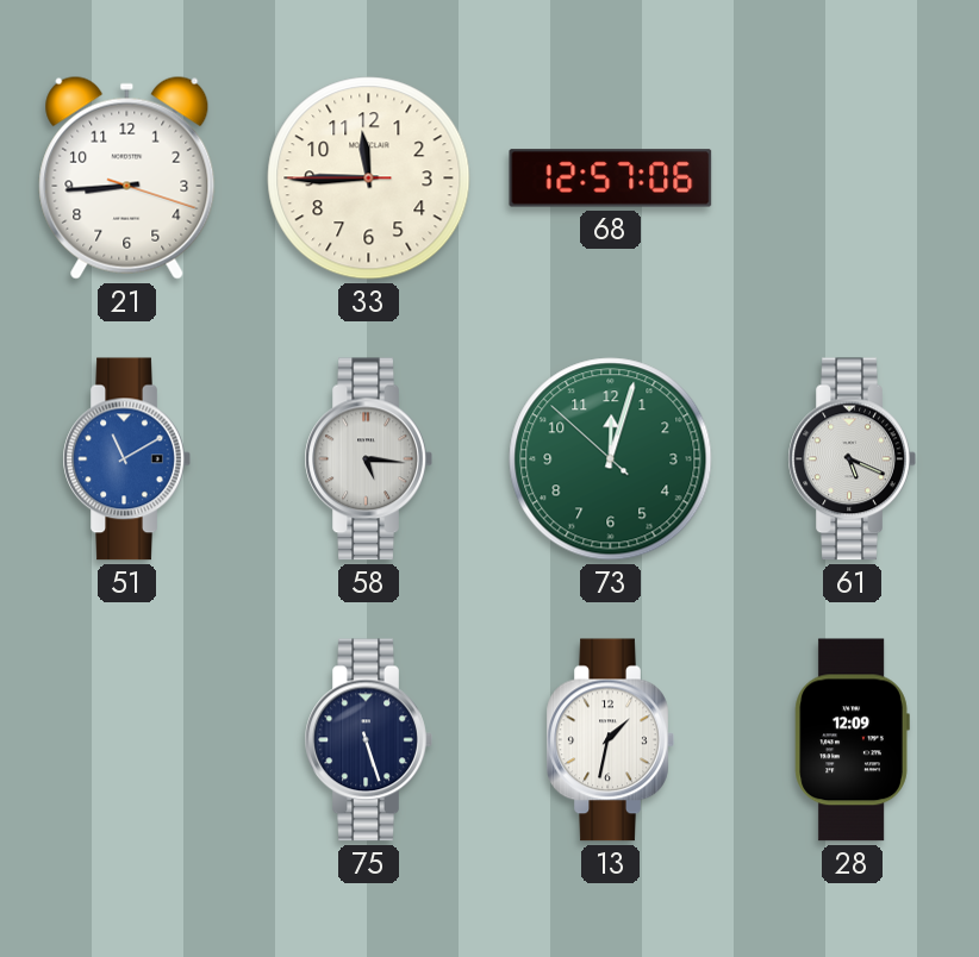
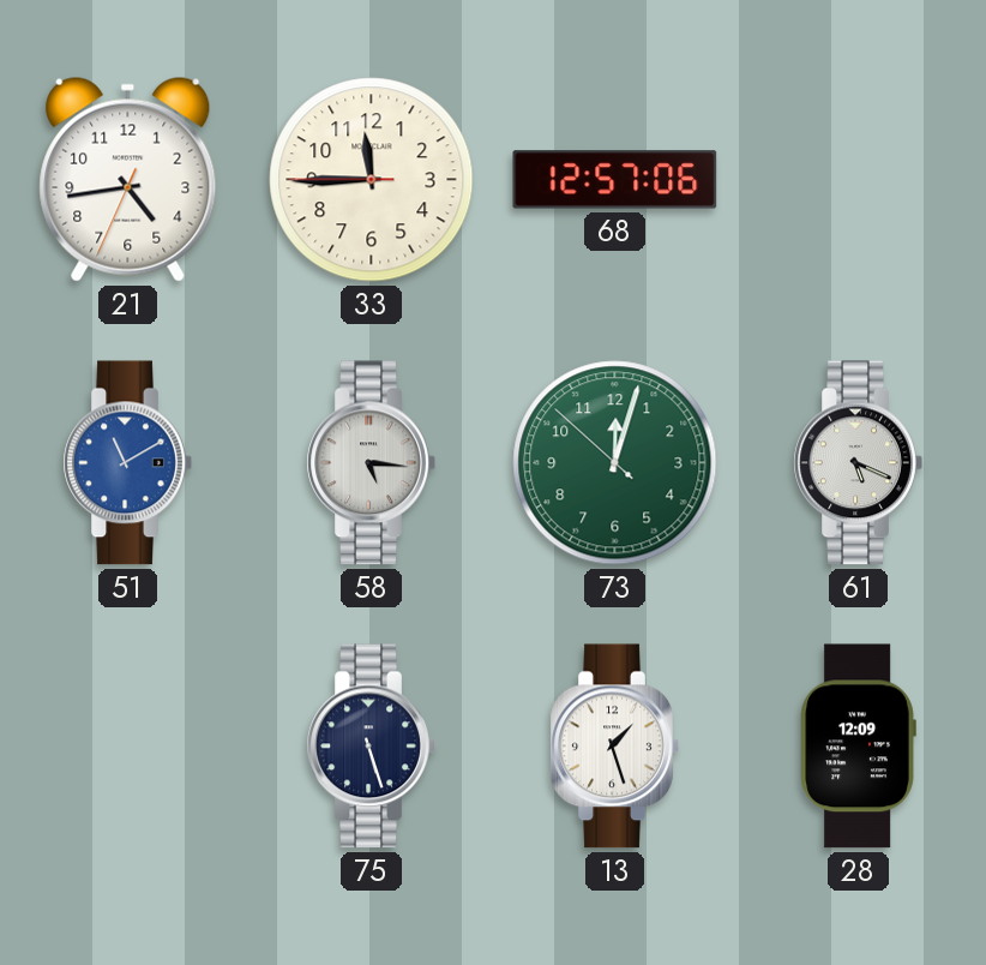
21: 8:44 -> 4:43
13: 1:32 -> 1:27
